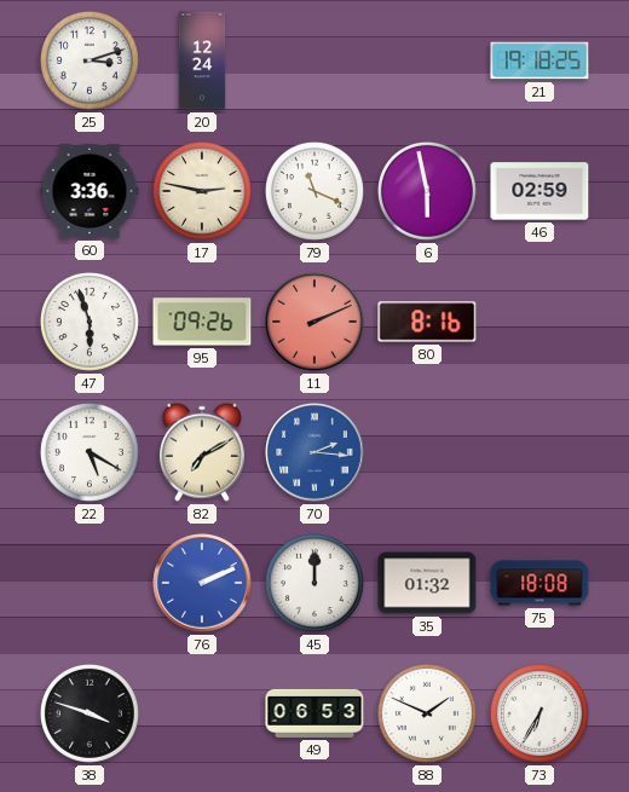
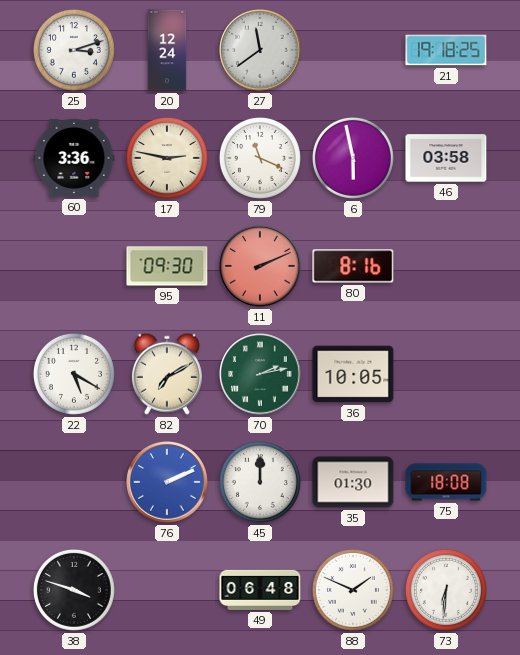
27: none -> 11:39
46: 02:59 -> 03:58
47: 5:57 -> none
95: 09:26 -> 09:30
70: 2:16 -> 2:13
70 dial: blue -> green
36: none -> 10:05
35: 01:32 -> 01:30
49: 06:53 -> 06:48
73: 6:35 -> 6:31
